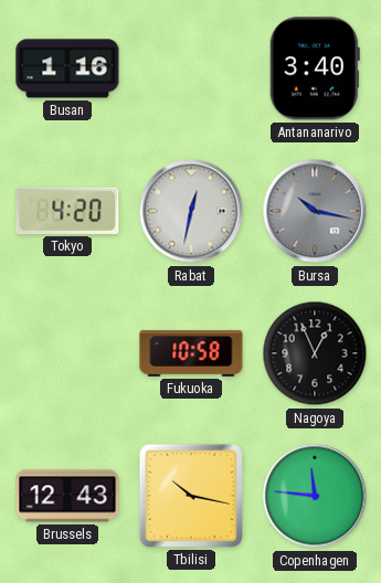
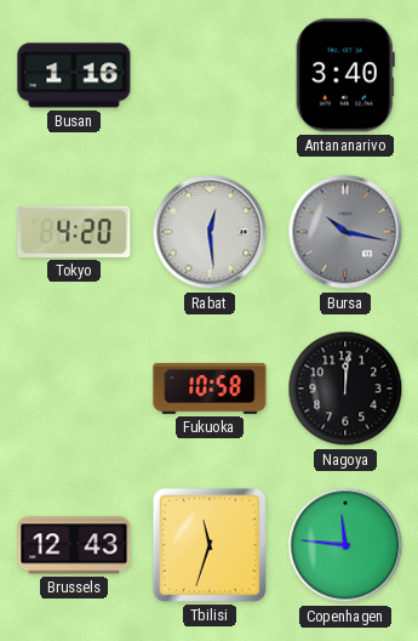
Rabat: 12:32 -> 12:29
Nagoya: 12:56 -> 12:01
Tbilisi: 10:17 -> 11:33
